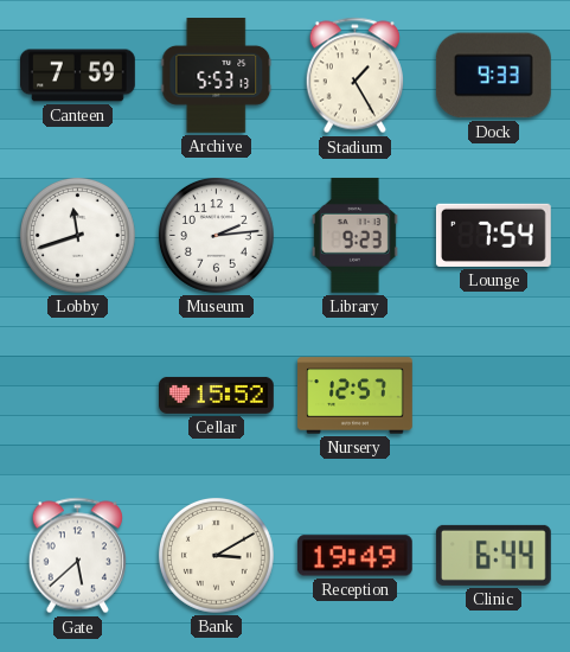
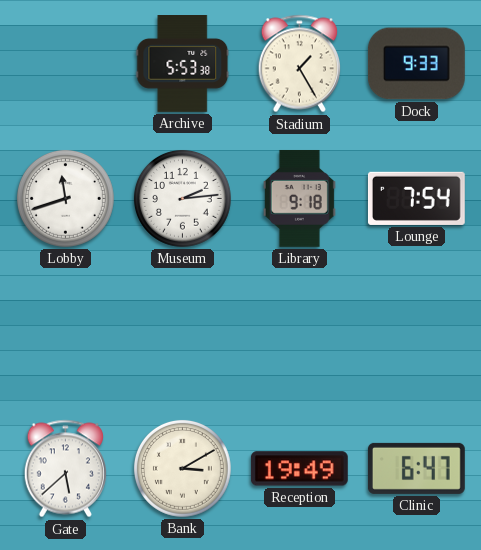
Canteen: 7:59 -> none
Archive: 5:53:13 -> 5:53:38
Library: 9:23 -> 9:18
Cellar: 15:52 -> none
Nursery: 12:57 -> none
Clinic: 6:44 -> 6:47
